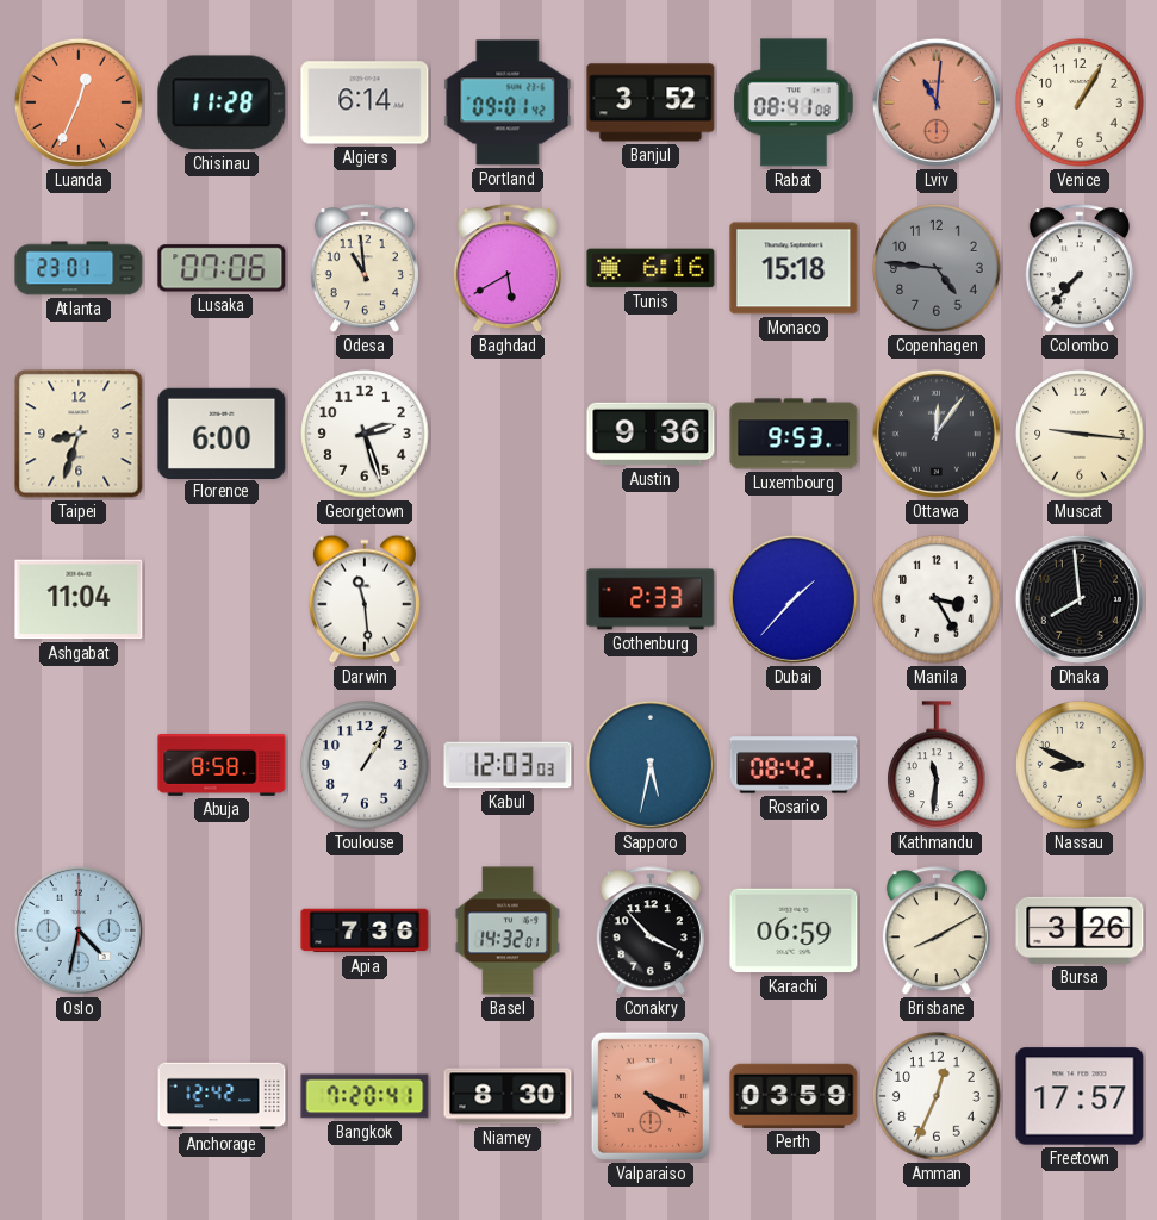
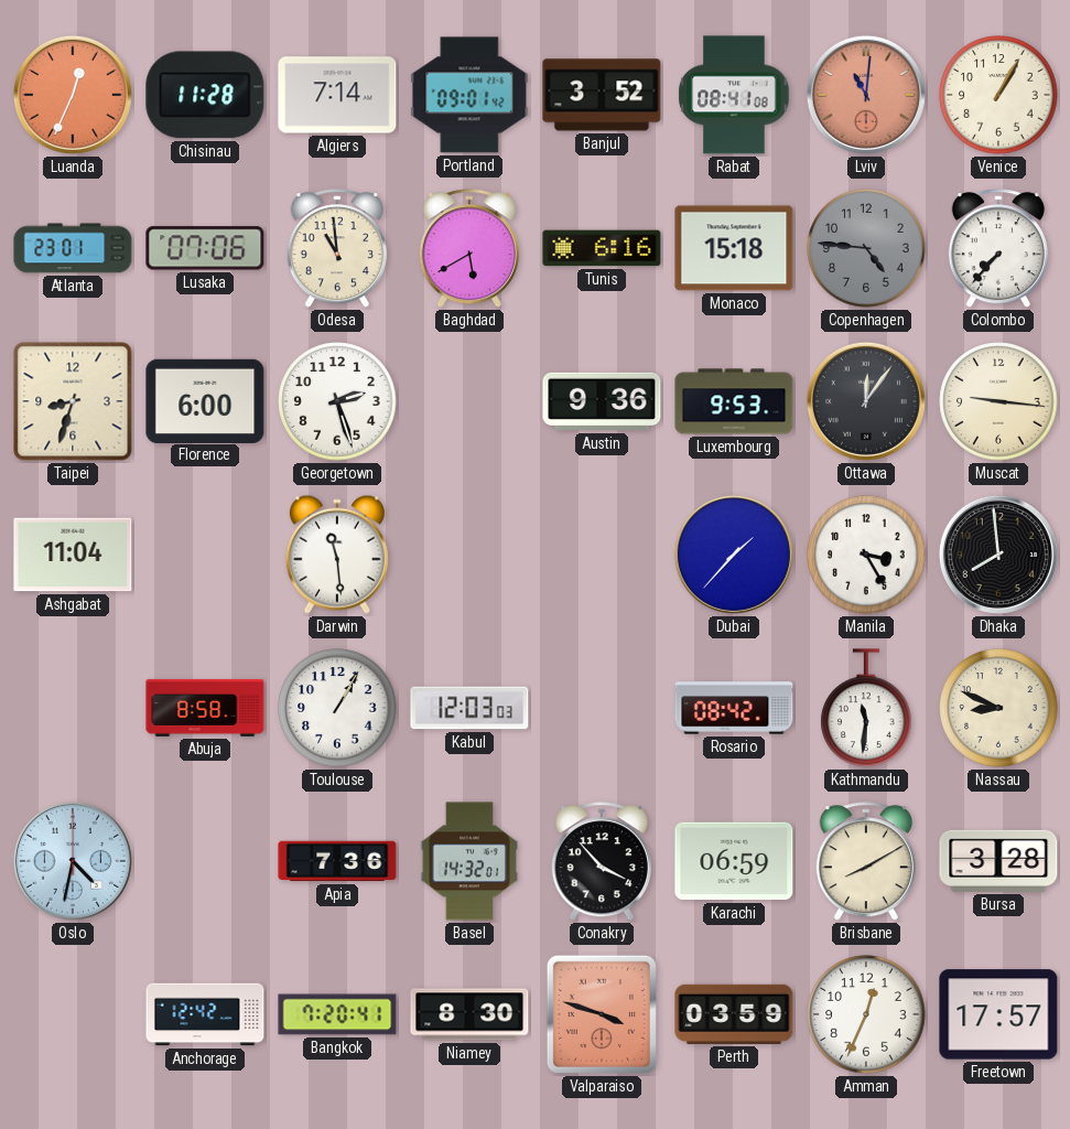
Algiers: 6:14 -> 7:14
Gothenburg: 2:33 -> none
Sapporo: 5:32 -> none
Bursa: 3:26 -> 3:28
Valparaiso: 4:19 -> 3:48
